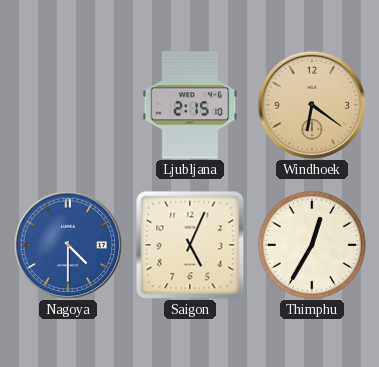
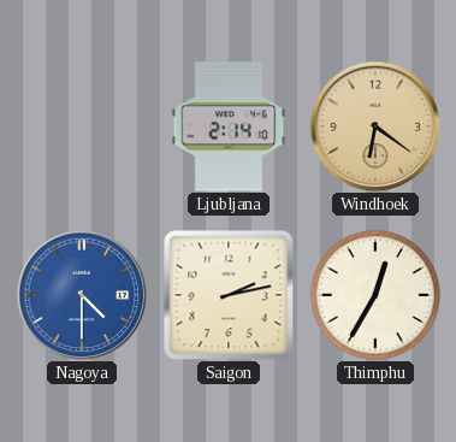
Ljubljana: 2:15 -> 2:14
Saigon: 5:04 -> 2:13
